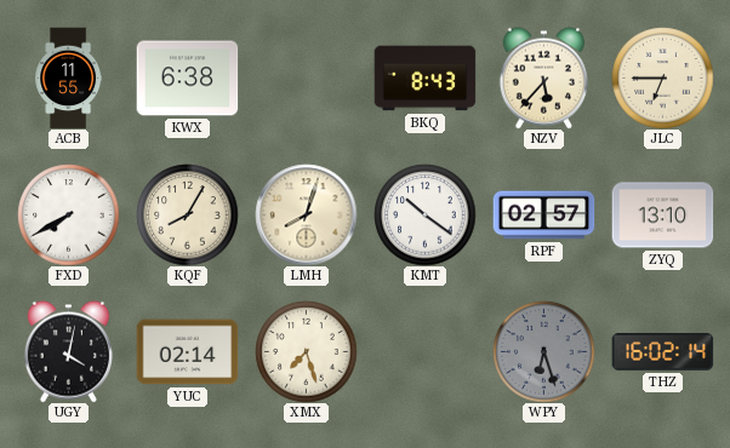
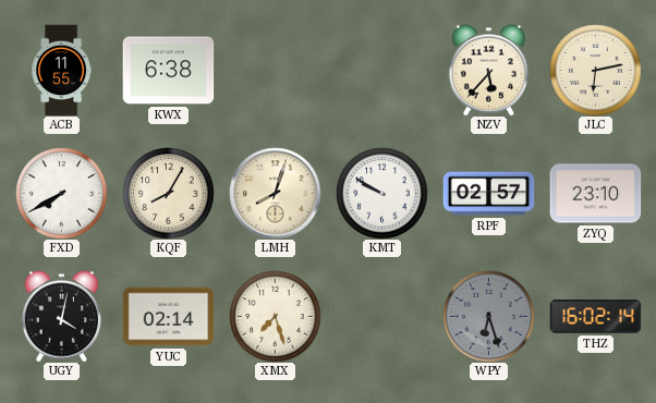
BKQ: 8:43 -> none
JLC: 6:45 -> 6:13
KMT: 10:21 -> 9:50
ZYQ: 13:10 -> 23:10
